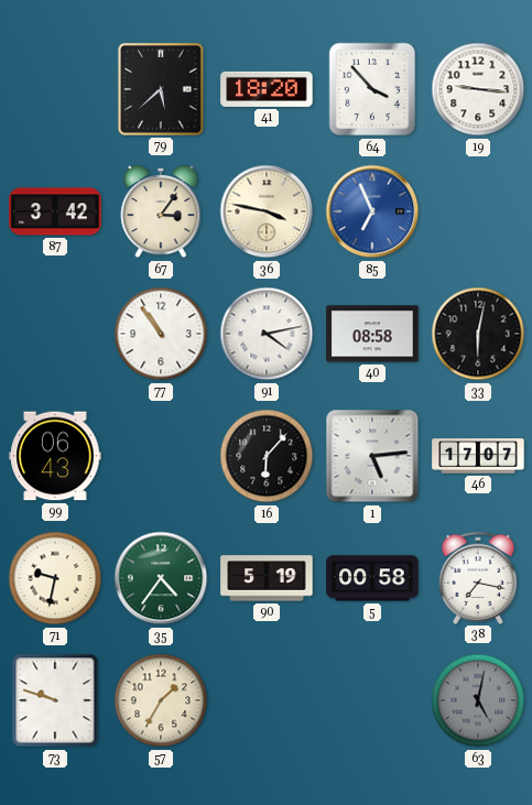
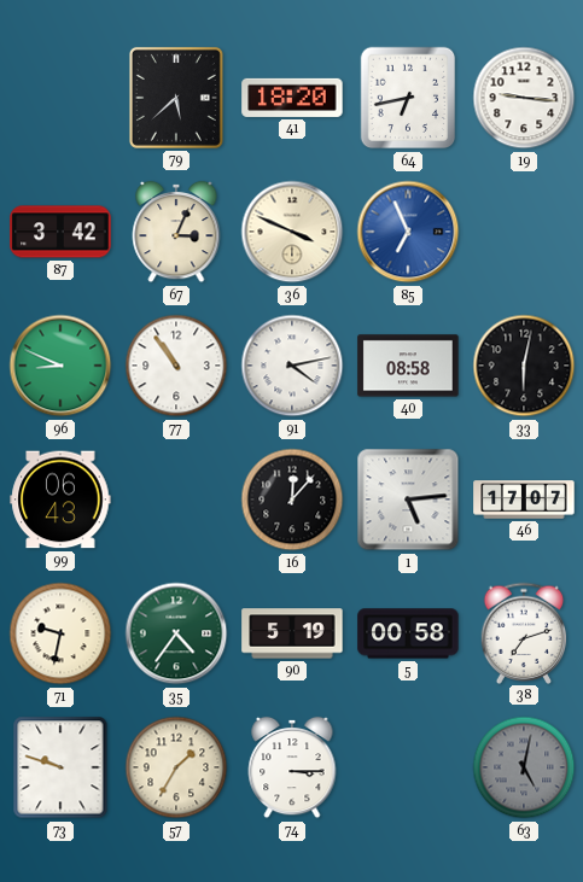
64: 3:53 -> 6:43
67: 3:06 -> 3:04
36: 3:47 -> 3:49
96: none -> 8:49
16: 6:07 -> 12:07
38: 7:17 -> 7:12
74: none -> 3:15
